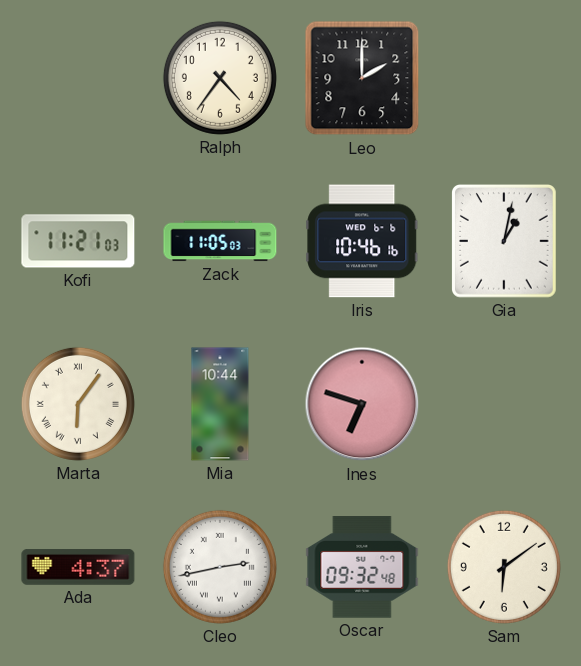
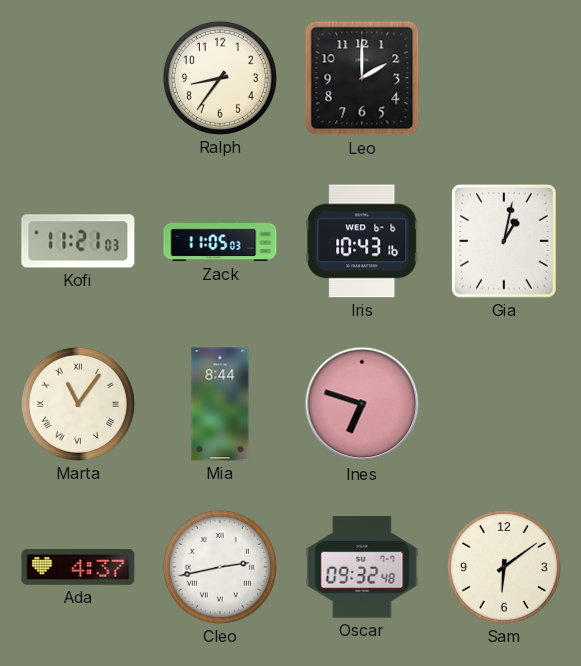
Ralph: 4:36 -> 8:36
Iris: 10:46 -> 10:43
Marta: 6:06 -> 11:06
Mia: 10:44 -> 8:44
